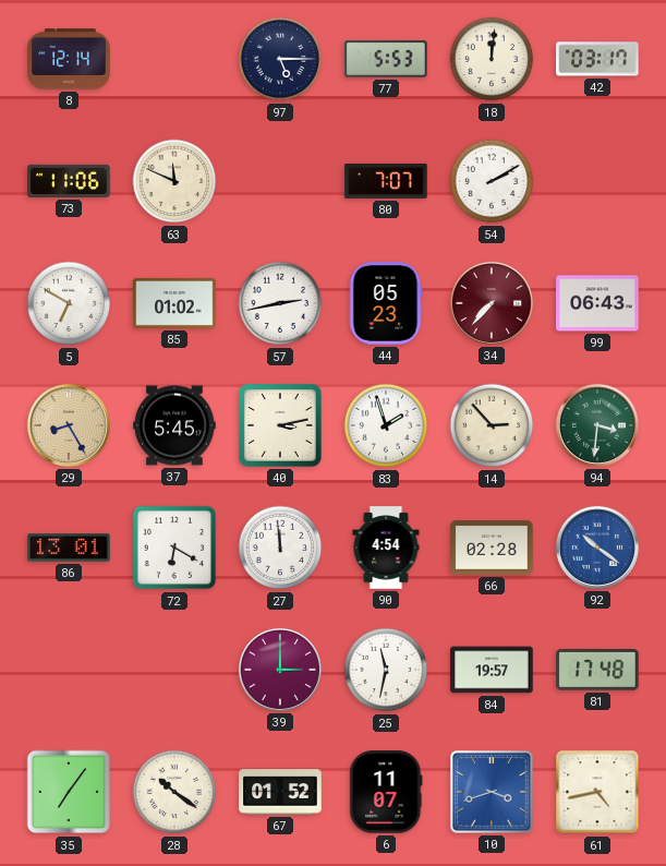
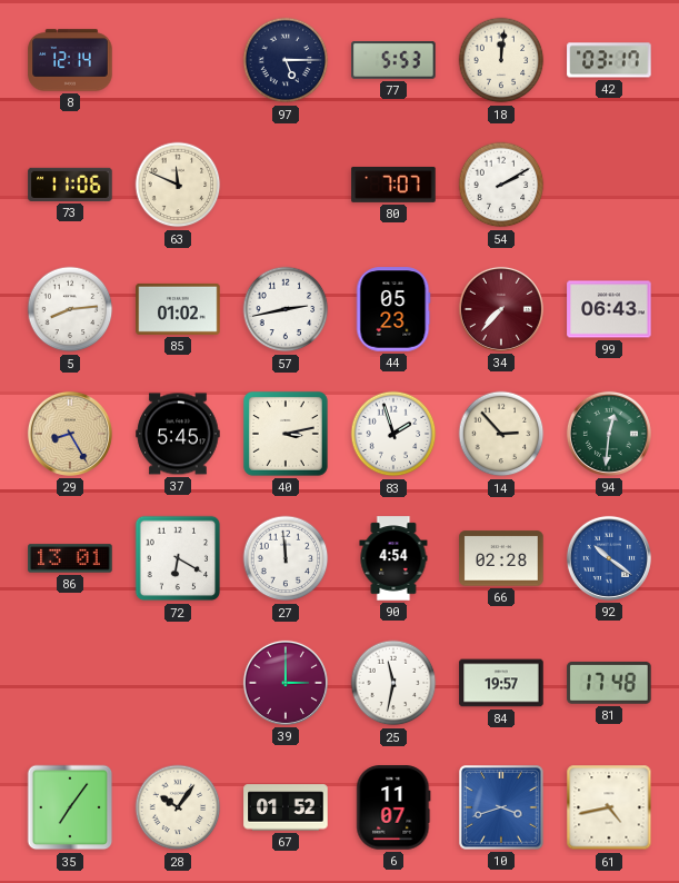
5: 6:50 -> 8:14
94: 3:31 -> 12:31
28: 10:21 -> 10:06
